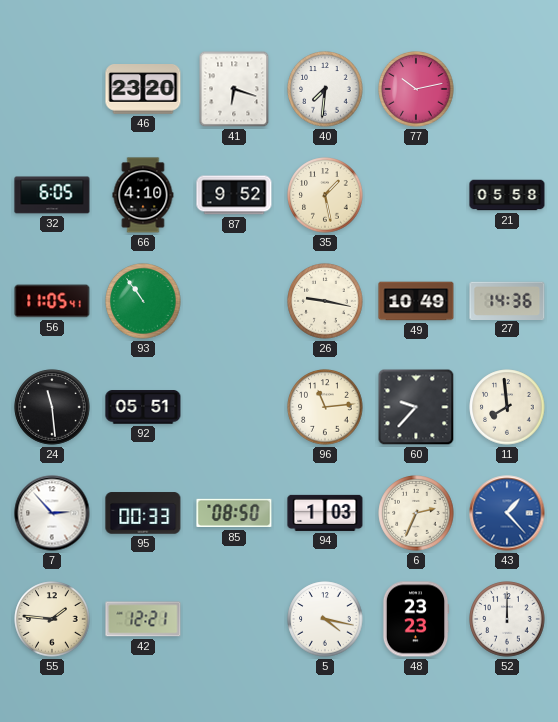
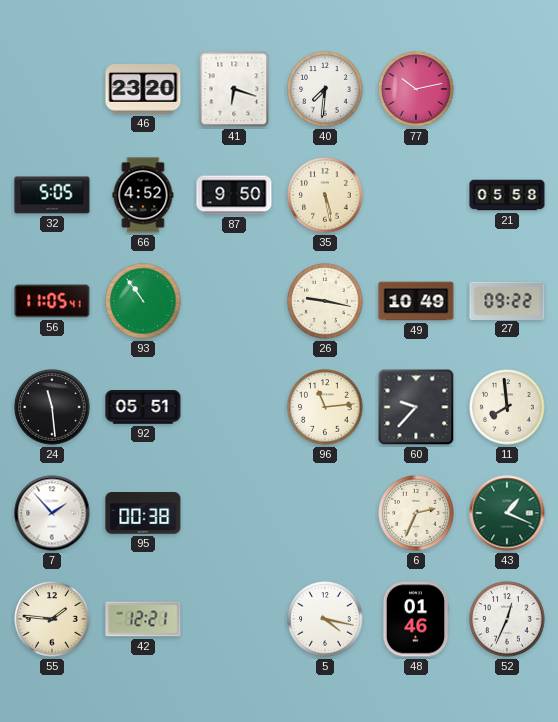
32: 6:05 -> 5:05
66: 4:10 -> 4:52
87: 9:52 -> 9:50
35: 1:28 -> 5:28
27: 14:36 -> 09:22
7: 2:53 -> 1:53
95: 00:33 -> 00:38
85: 08:50 -> none
94: 1:03 -> none
43: 1:23 -> 1:19
43 dial: blue -> green
48: 23:23 -> 01:46
52: 12:00 -> 12:34
